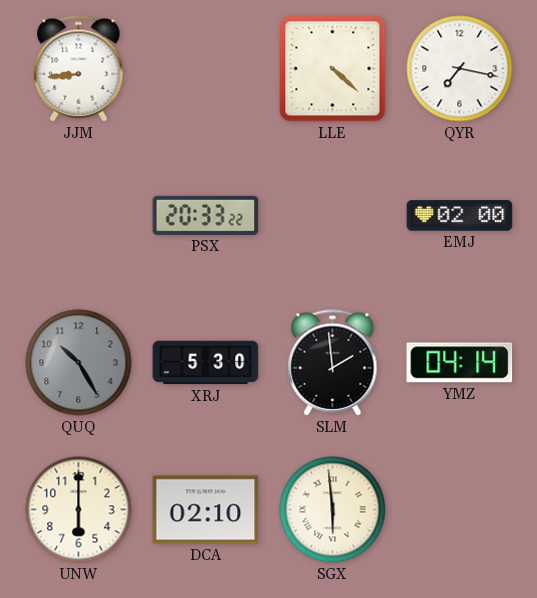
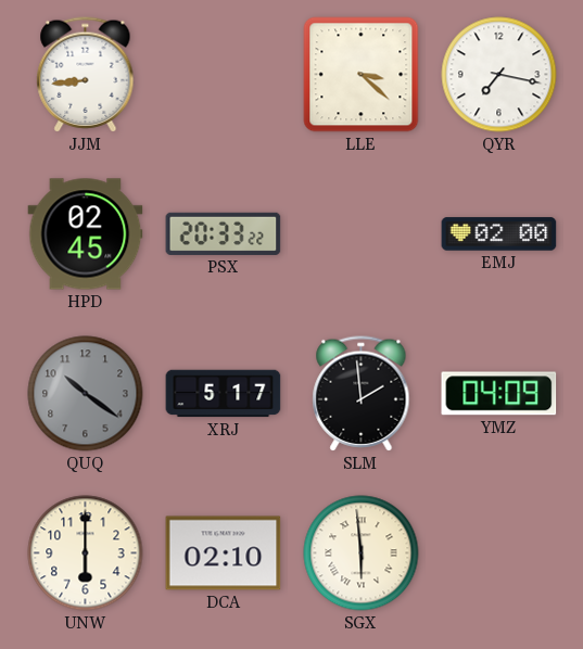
LLE: 4:22 -> 3:22
HPD: none -> 02:45
QUQ: 10:25 -> 10:21
XRJ: 5:30 -> 5:17
YMZ: 04:14 -> 04:09
